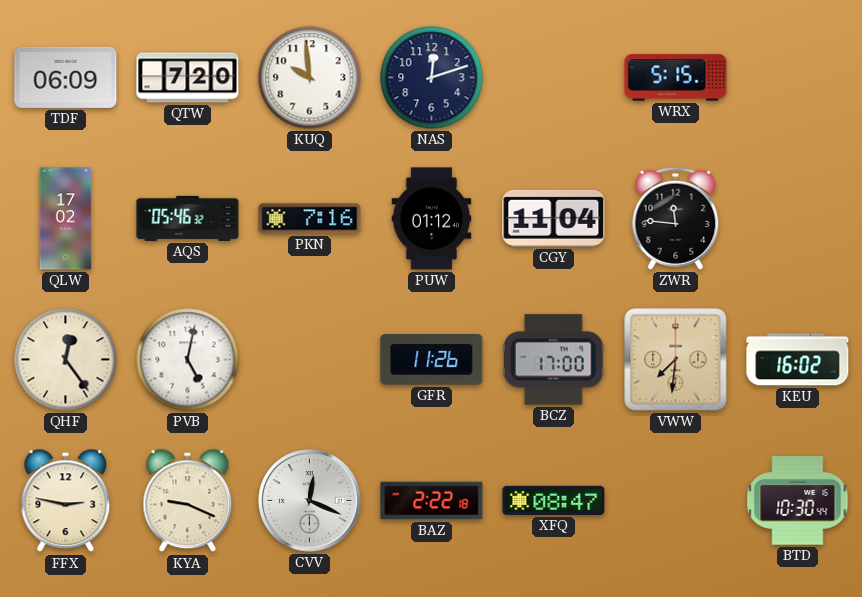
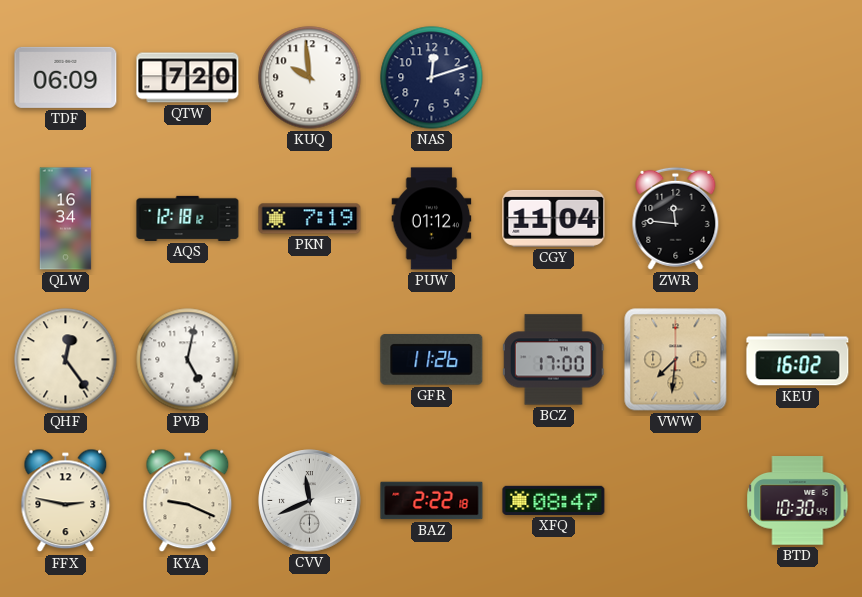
WRX: 5:15 -> none
QLW: 17:02 -> 16:34
AQS: 05:46 -> 12:18
PKN: 7:16 -> 7:19
CVV: 12:19 -> 11:41
